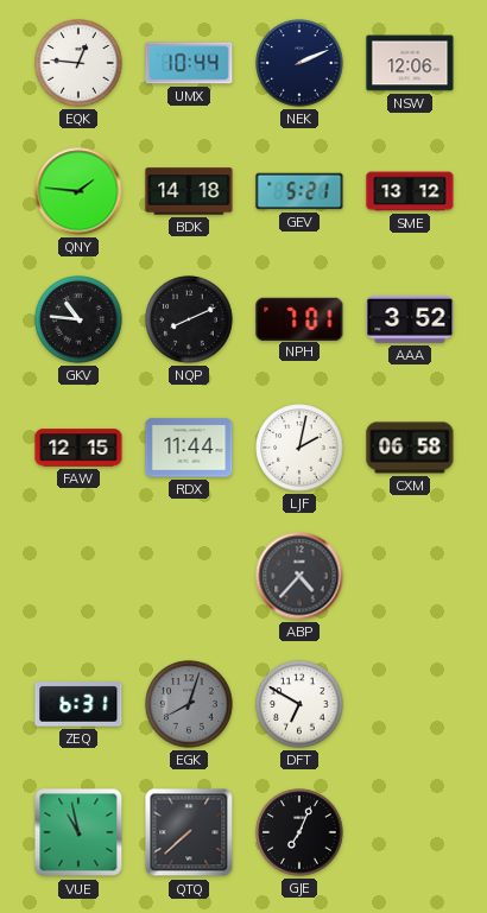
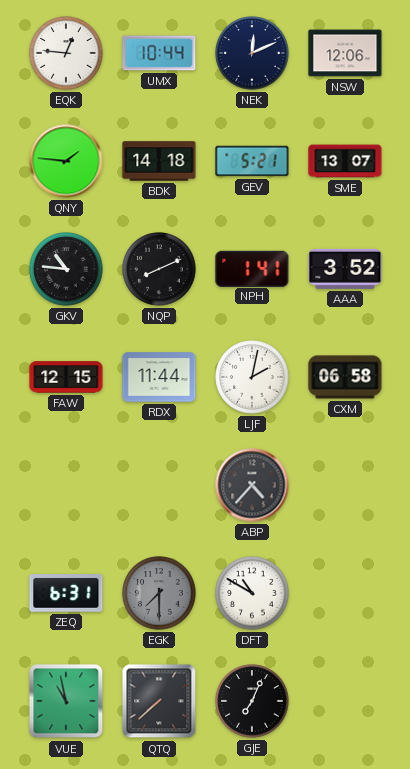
NEK: 2:11 -> 12:11
SME: 13:12 -> 13:07
NPH: 7:01 -> 1:41
EGK: 8:03 -> 7:30
DFT: 6:50 -> 10:50
